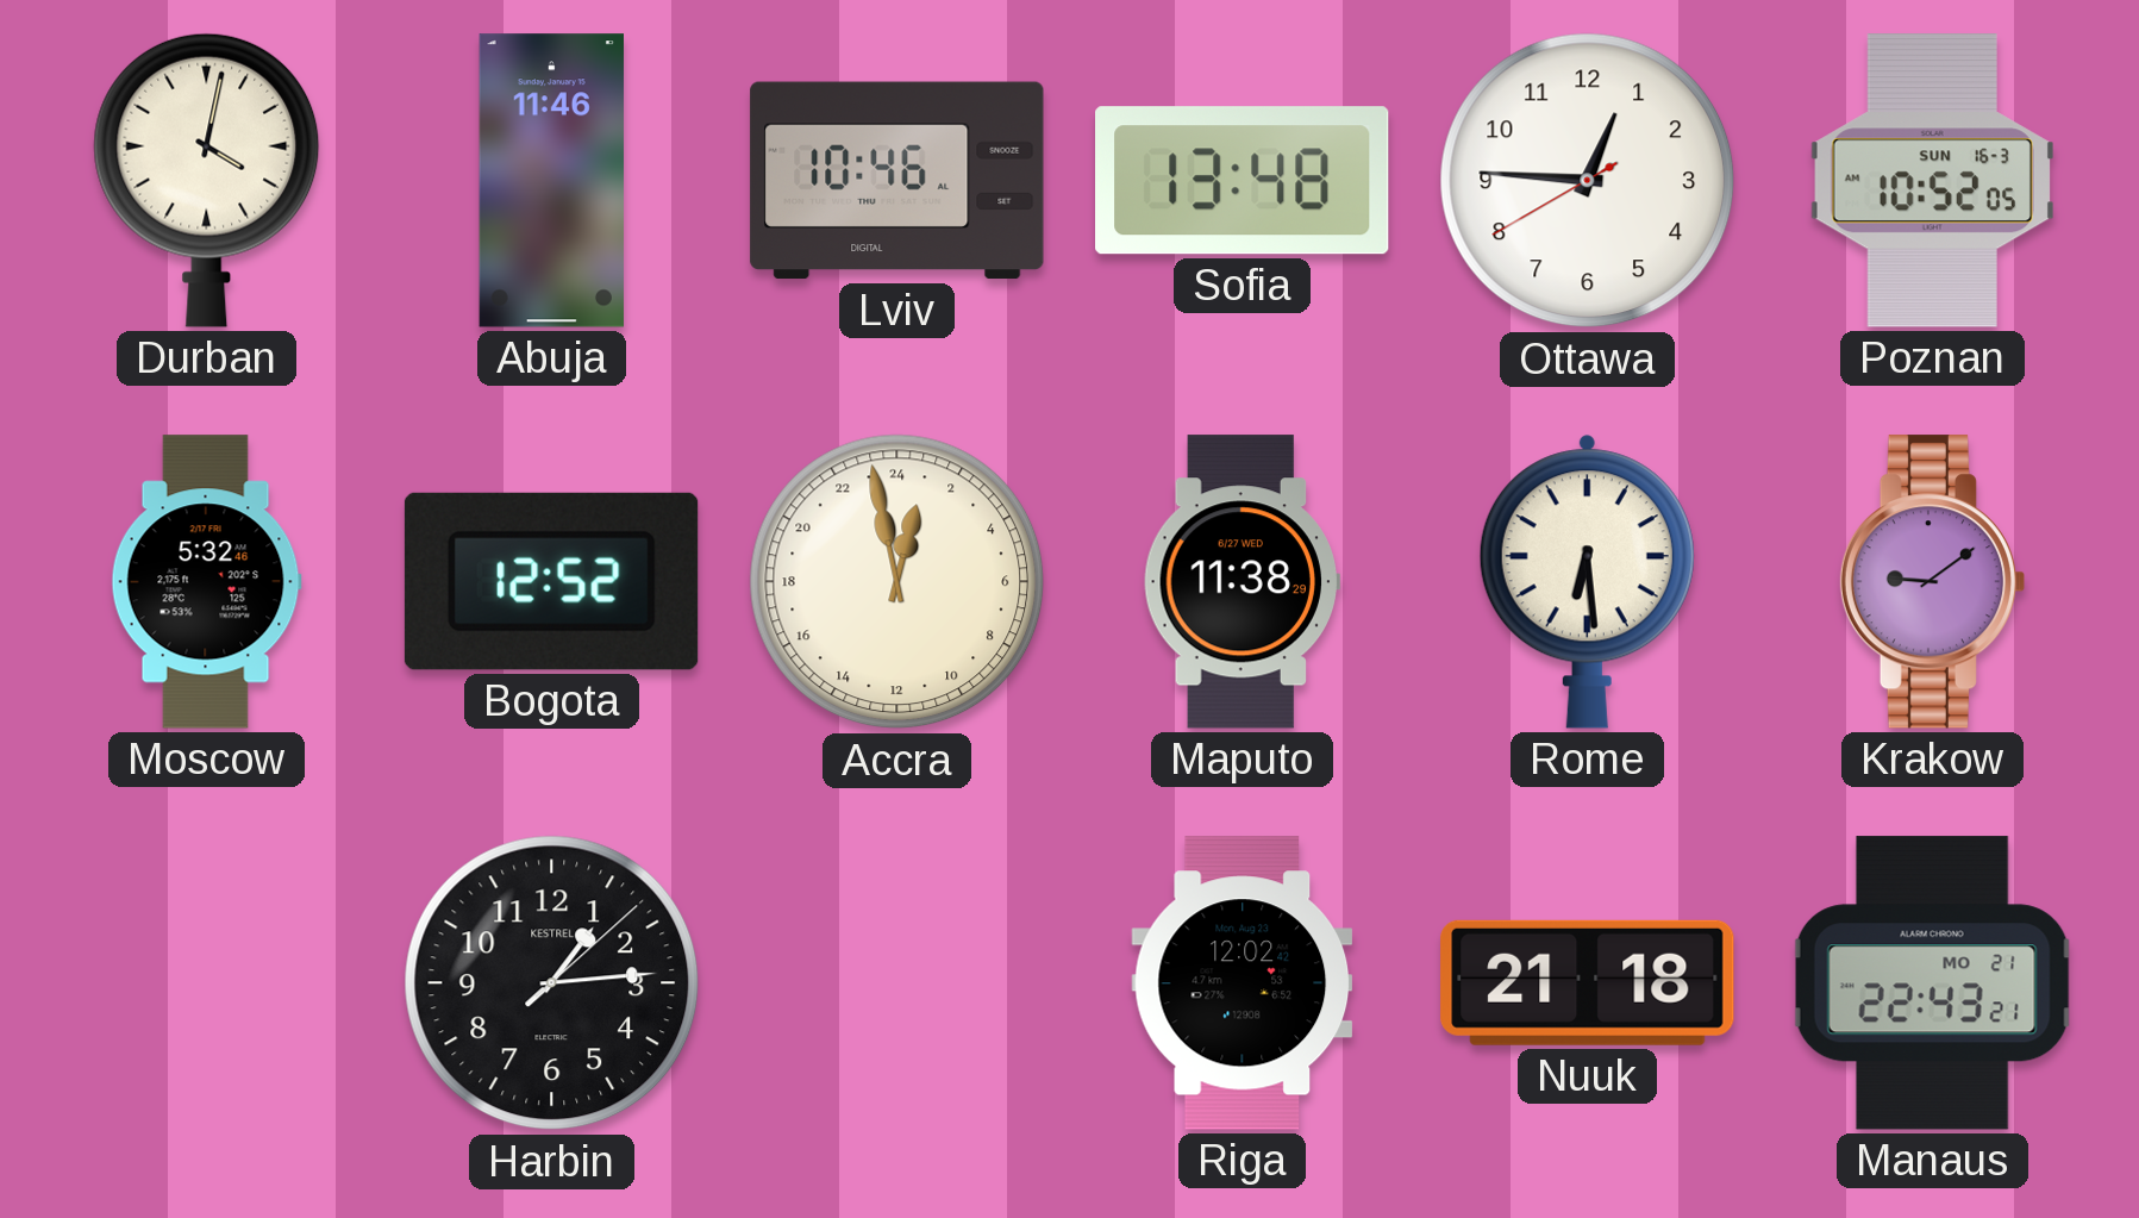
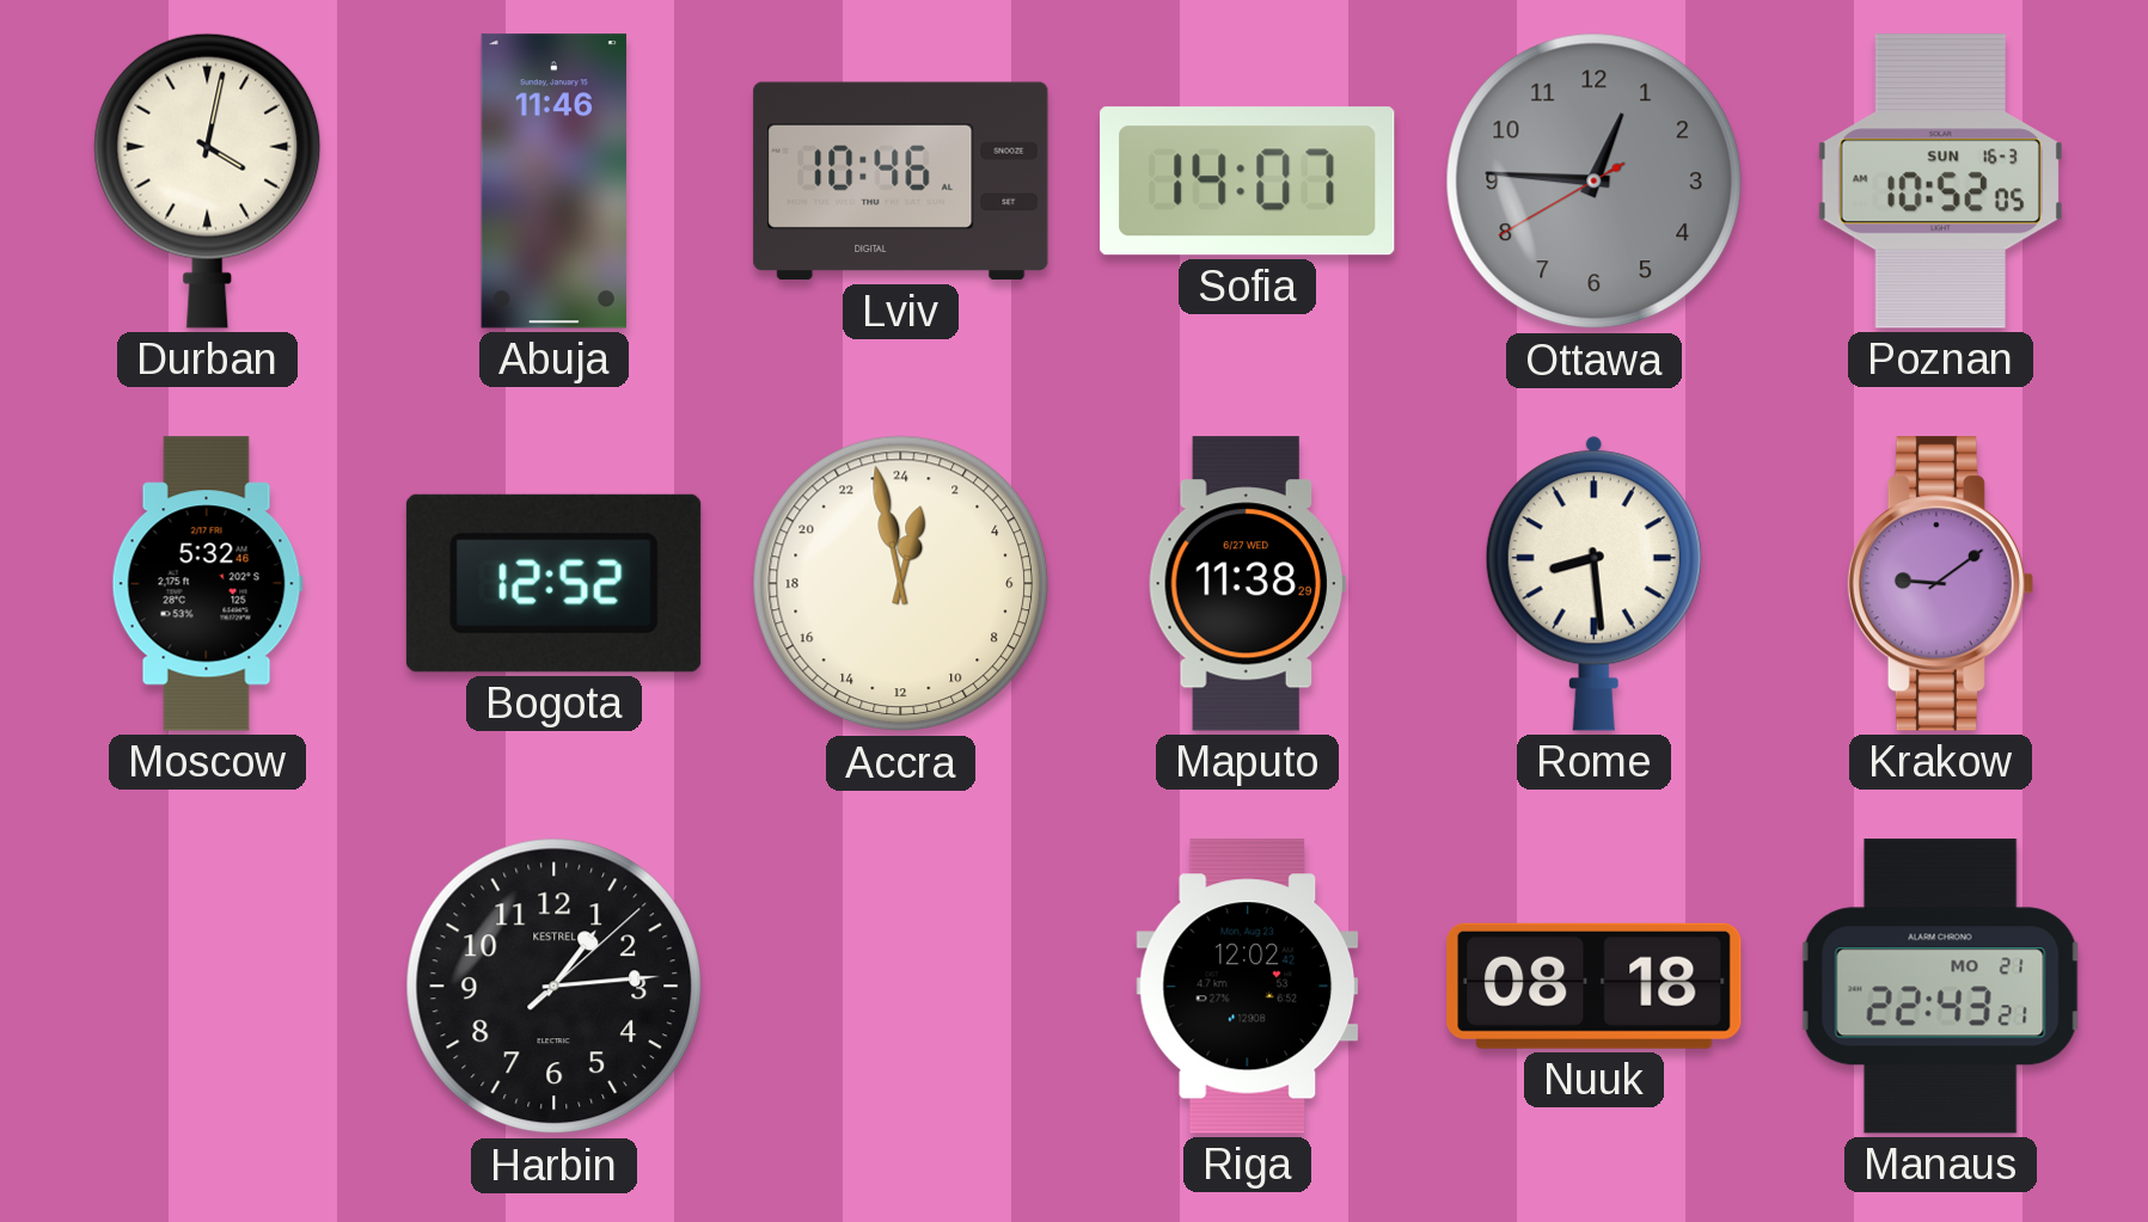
Sofia: 13:48 -> 14:07
Ottawa dial: white -> grey
Rome: 6:29 -> 8:29
Nuuk: 21:18 -> 08:18
